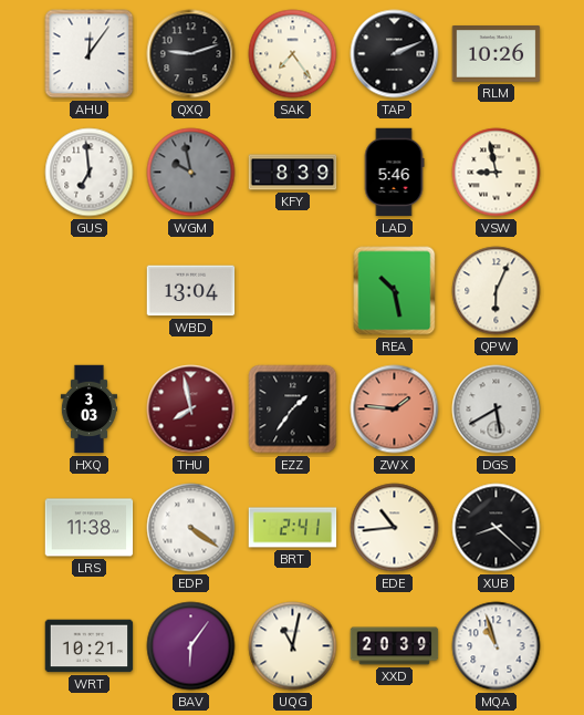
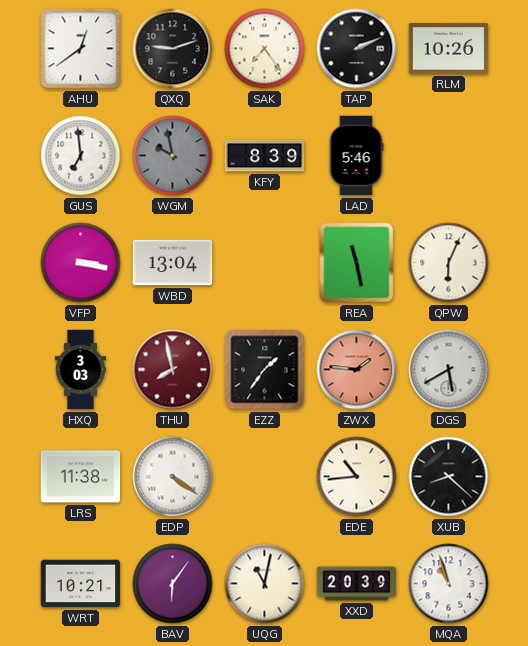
AHU: 12:06 -> 12:39
VSW: 8:58 -> none
VFP: none -> 3:17
REA: 10:28 -> 11:28
BRT: 2:41 -> none
